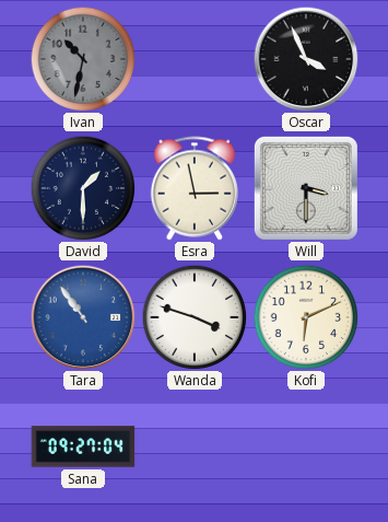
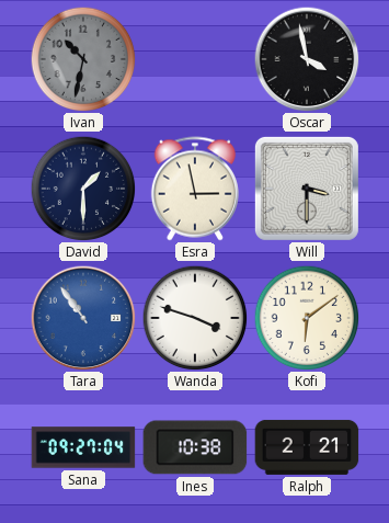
Oscar: 3:56 -> 3:58
Kofi: 6:11 -> 6:09
Ines: none -> 10:38
Ralph: none -> 2:21
